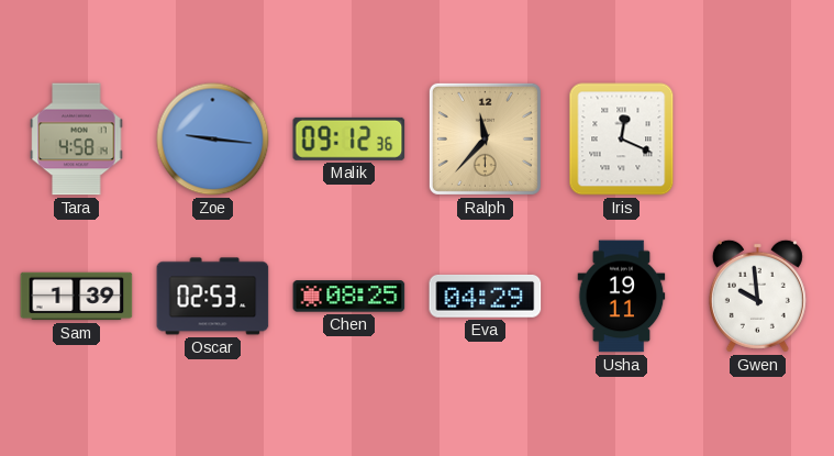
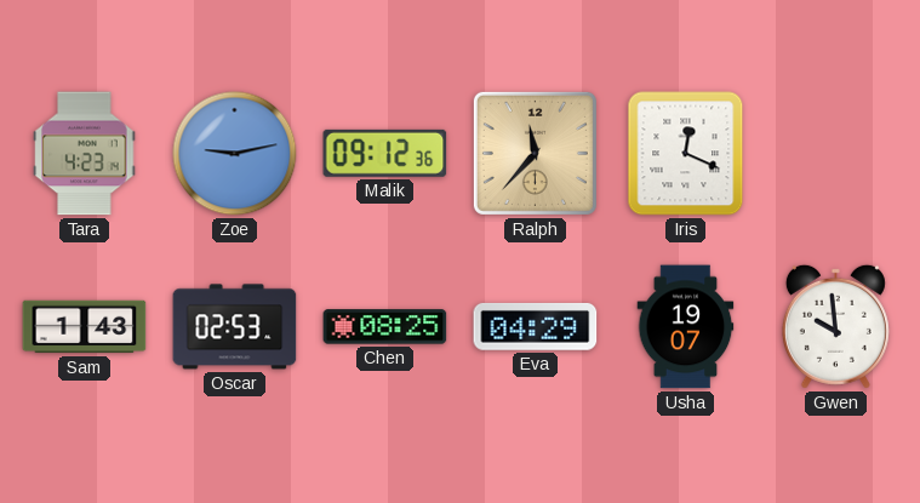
Tara: 4:58 -> 4:23
Zoe: 9:16 -> 9:13
Sam: 1:39 -> 1:43
Usha: 19:11 -> 19:07
